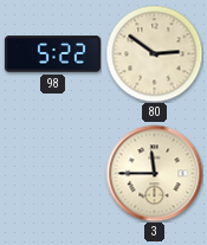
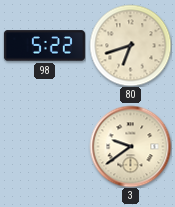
80: 2:51 -> 6:42
3: 11:45 -> 9:39
